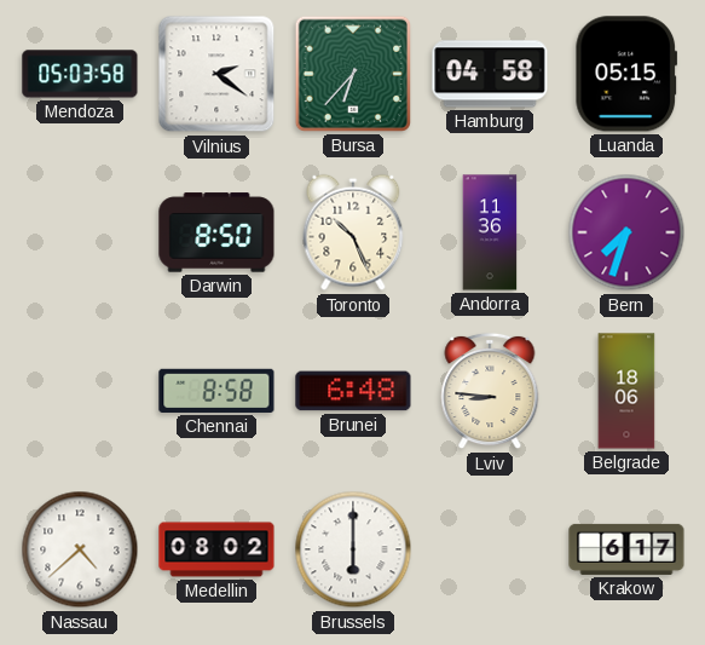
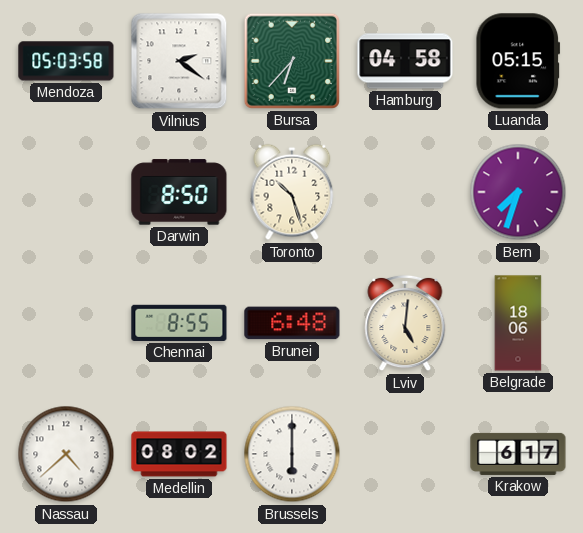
Toronto: 10:26 -> 10:27
Andorra: 11:36 -> none
Chennai: 8:58 -> 8:55
Lviv: 8:46 -> 5:01
